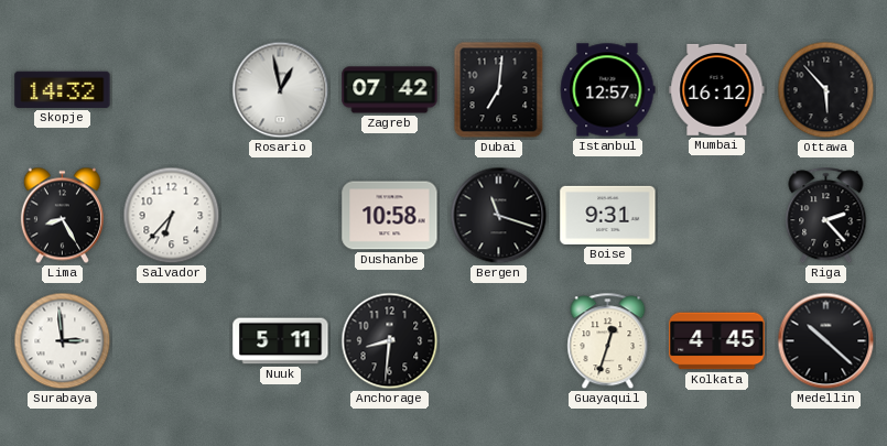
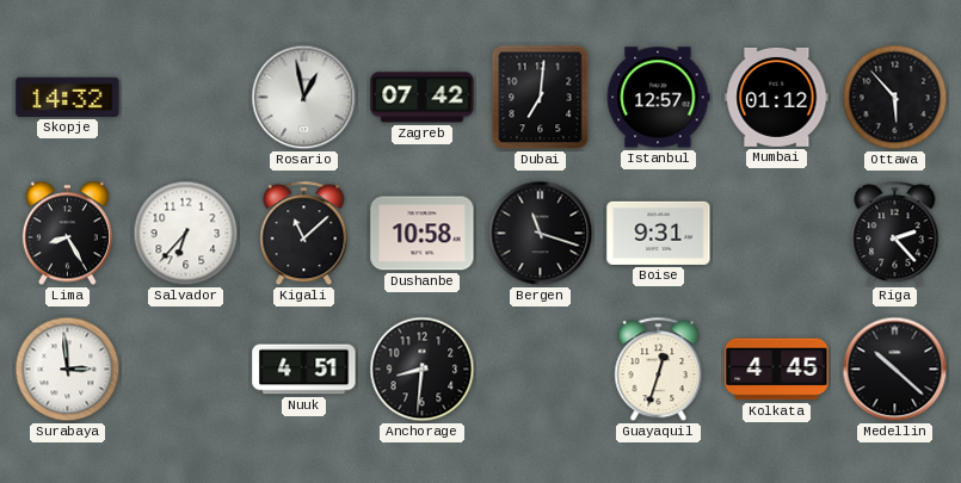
Mumbai: 16:12 -> 01:12
Kigali: none -> 11:08
Nuuk: 5:11 -> 4:51
